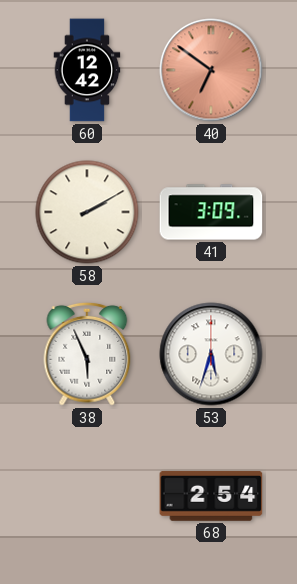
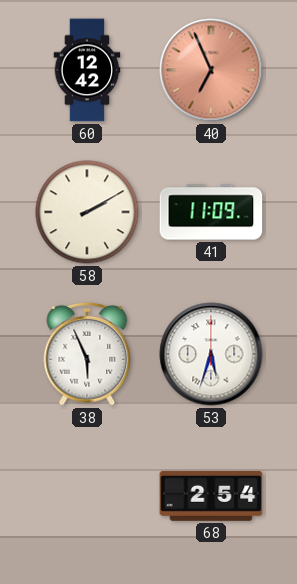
40: 6:51 -> 6:56
41: 3:09 -> 11:09
